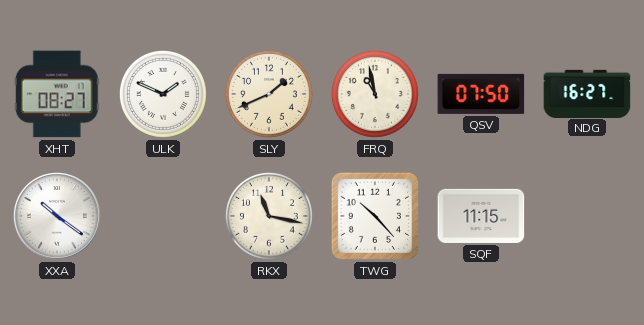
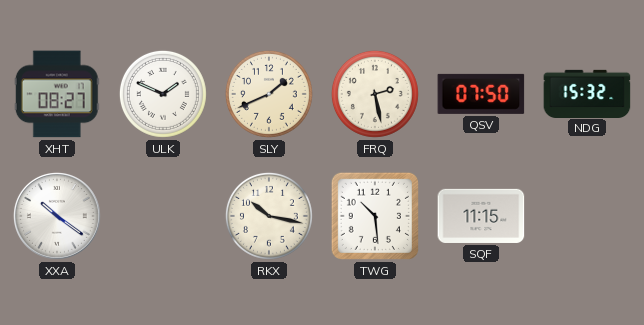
FRQ: 10:58 -> 2:28
NDG: 16:27 -> 15:32
RKX: 11:17 -> 10:17
TWG: 10:23 -> 10:29
